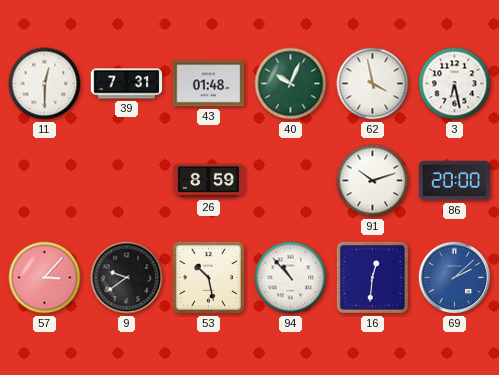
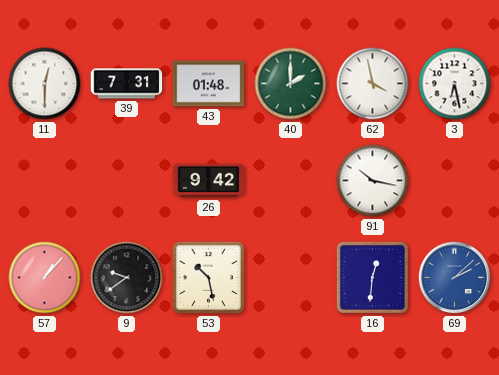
40: 10:04 -> 2:00
26: 8:59 -> 9:42
91: 10:12 -> 10:17
86: 20:00 -> none
57: 3:07 -> 1:07
94: 10:53 -> none
